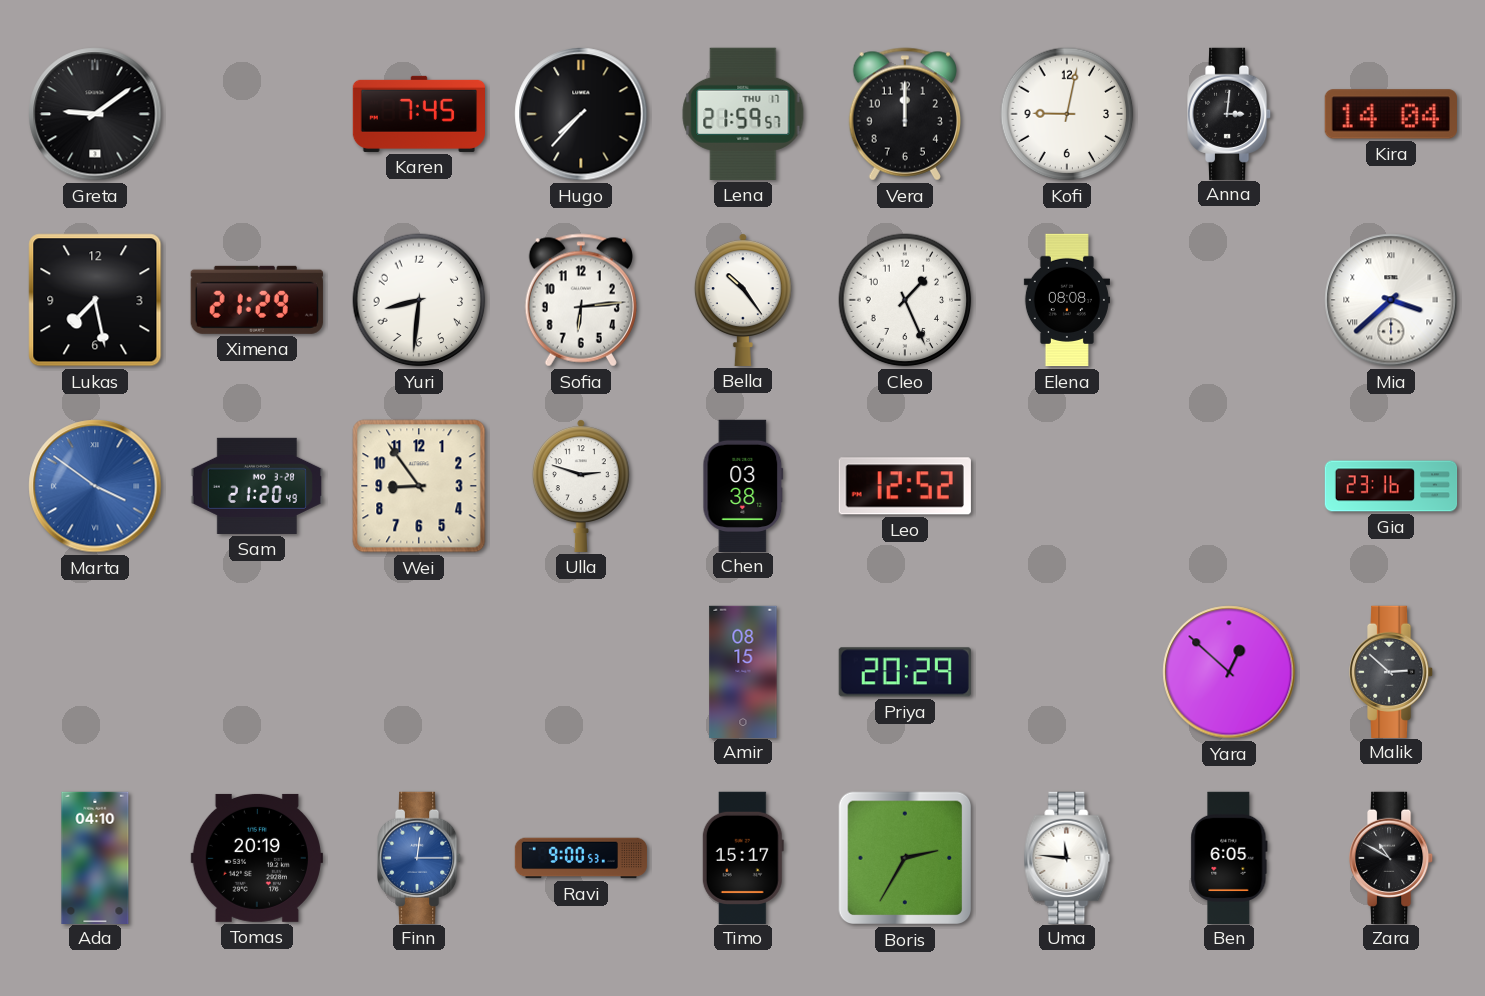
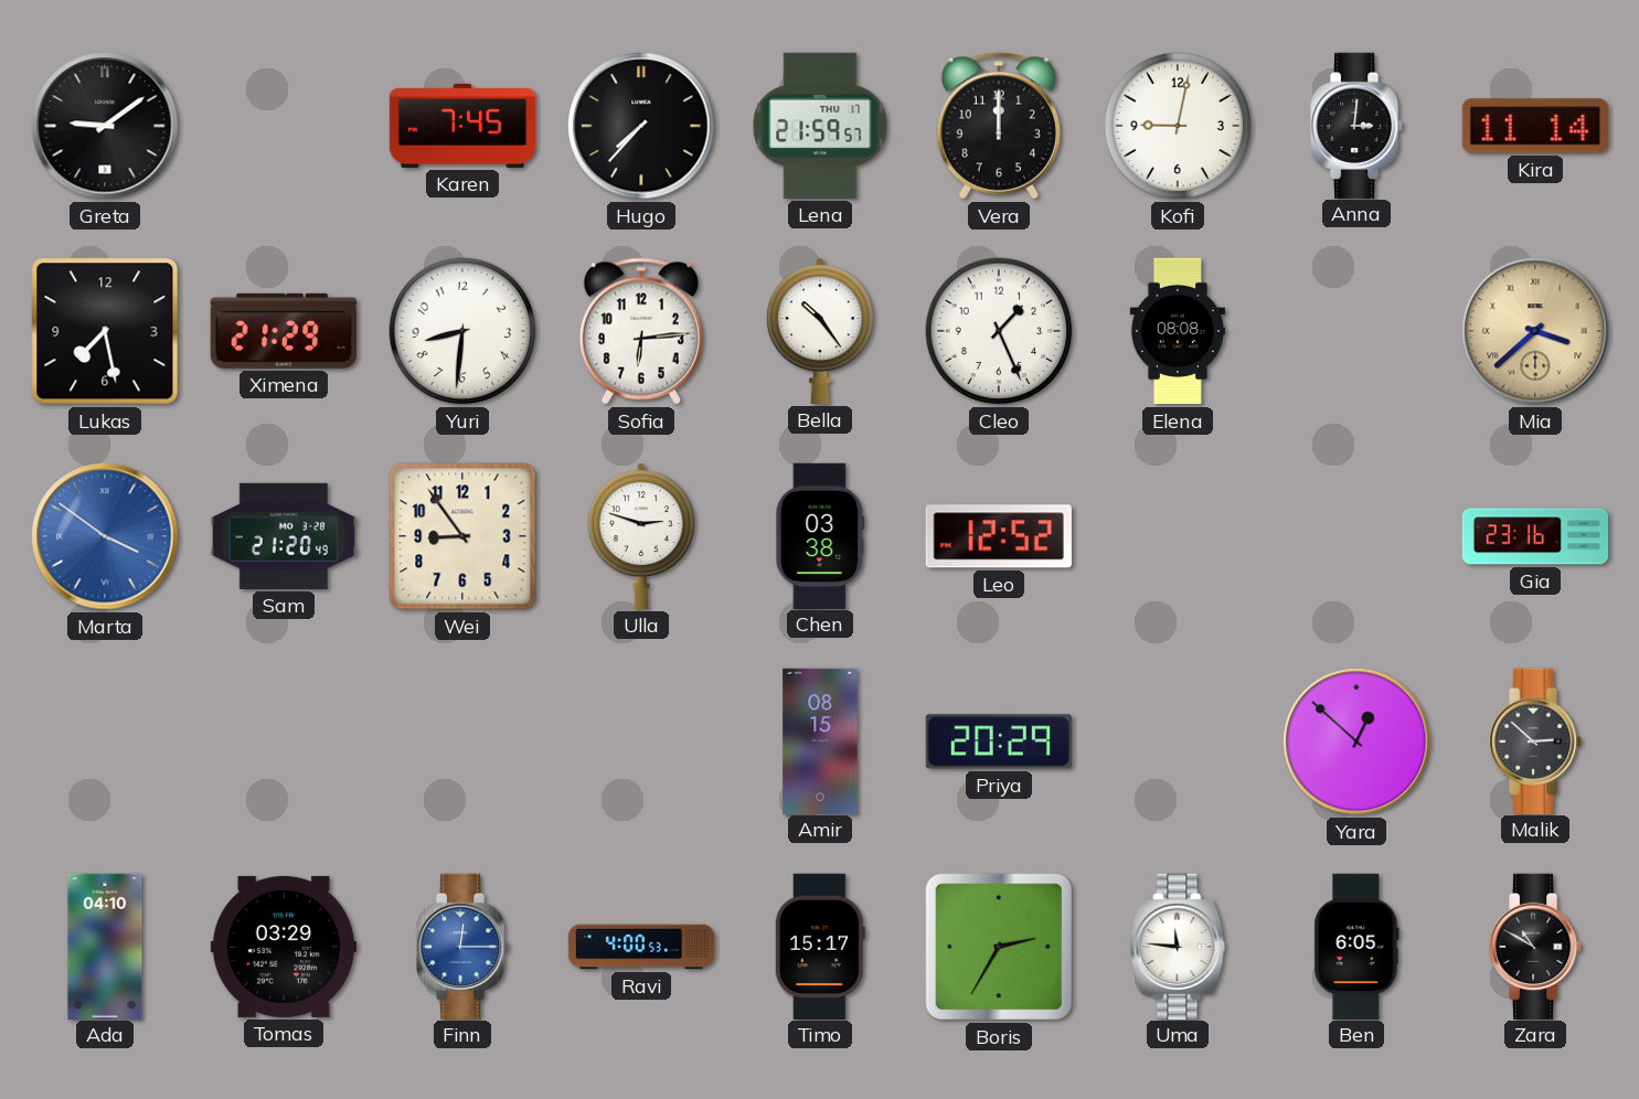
Kira: 14:04 -> 11:14
Mia dial: white -> champagne
Tomas: 20:19 -> 03:29
Ravi: 9:00 -> 4:00
